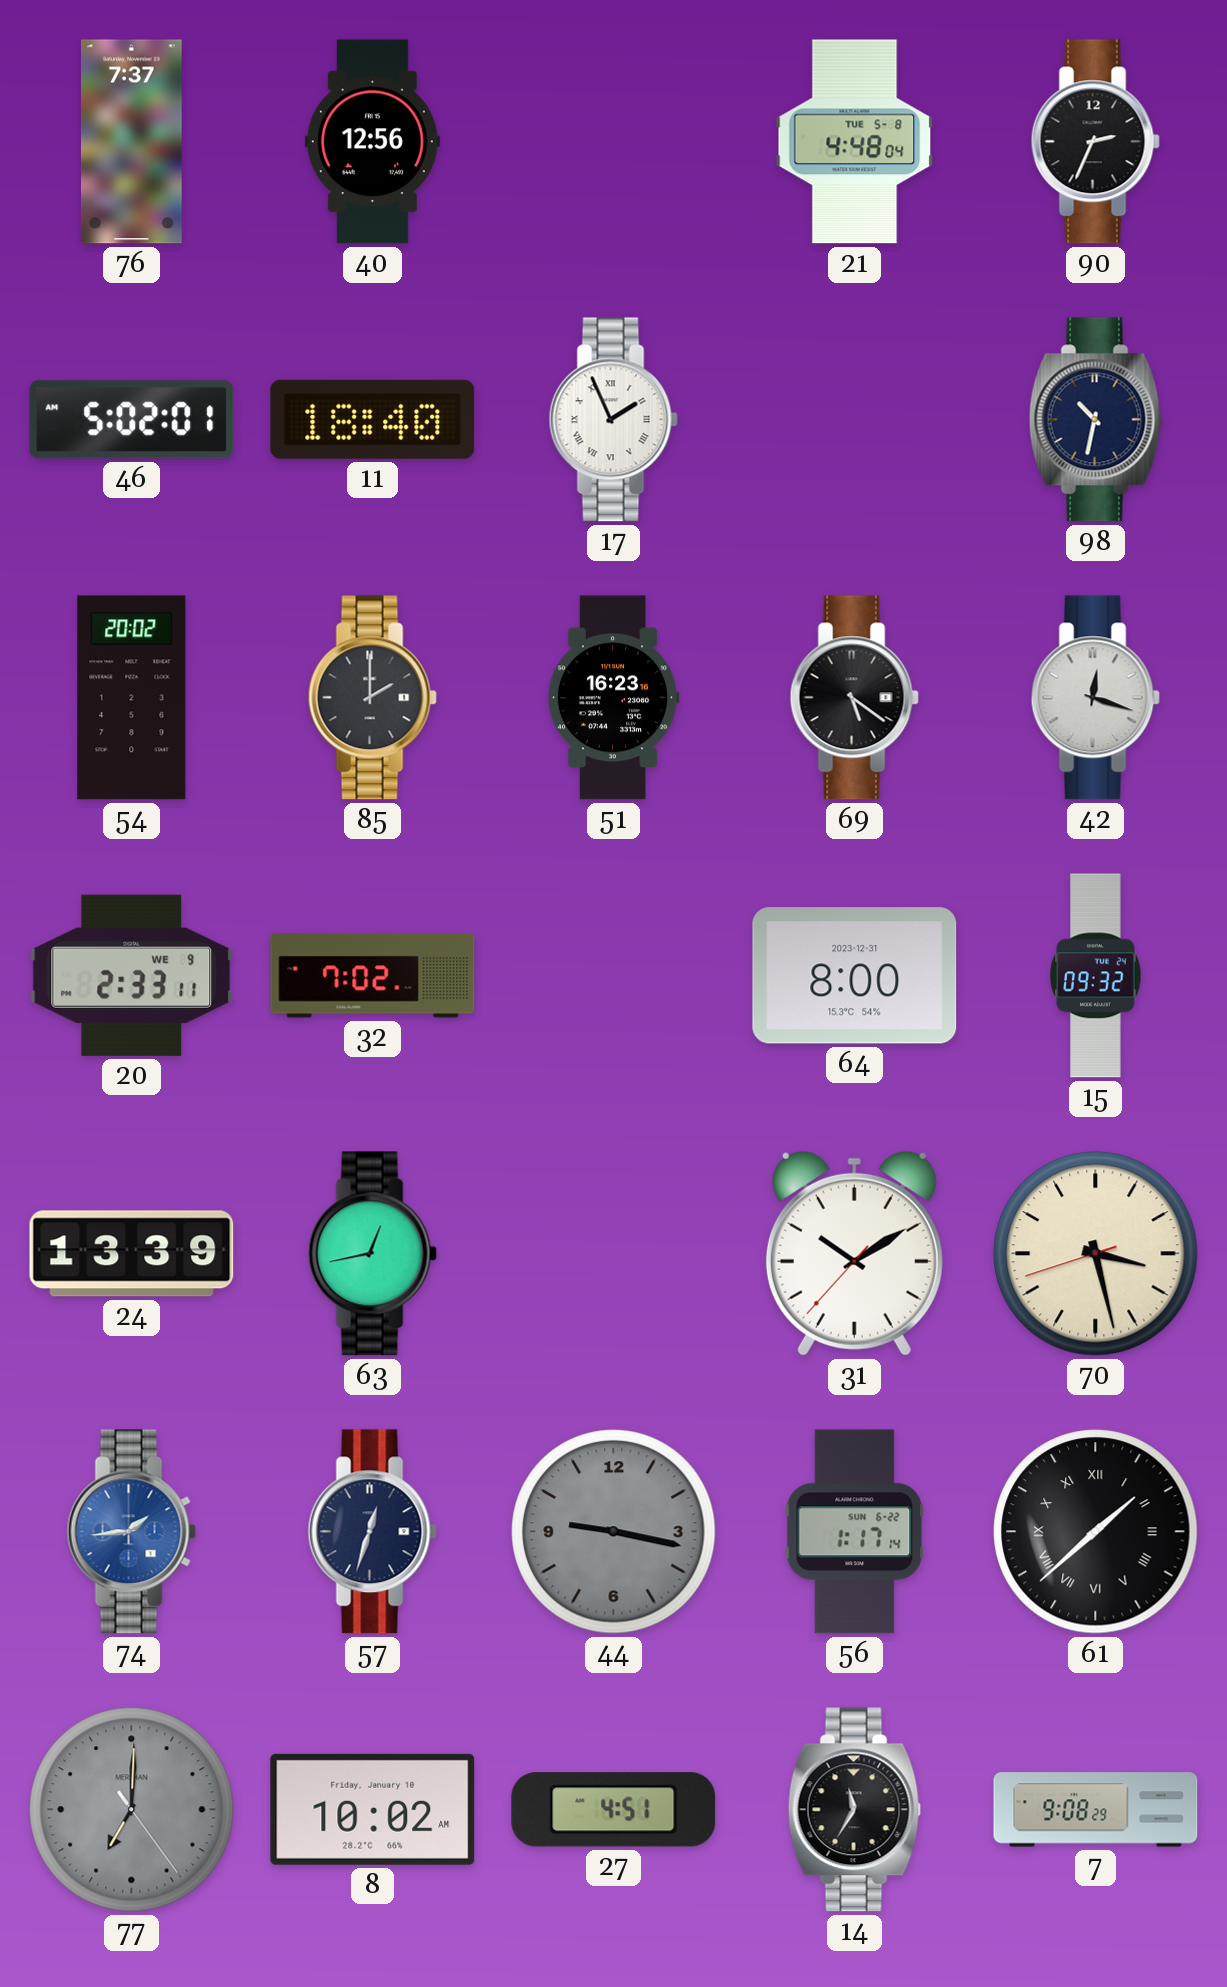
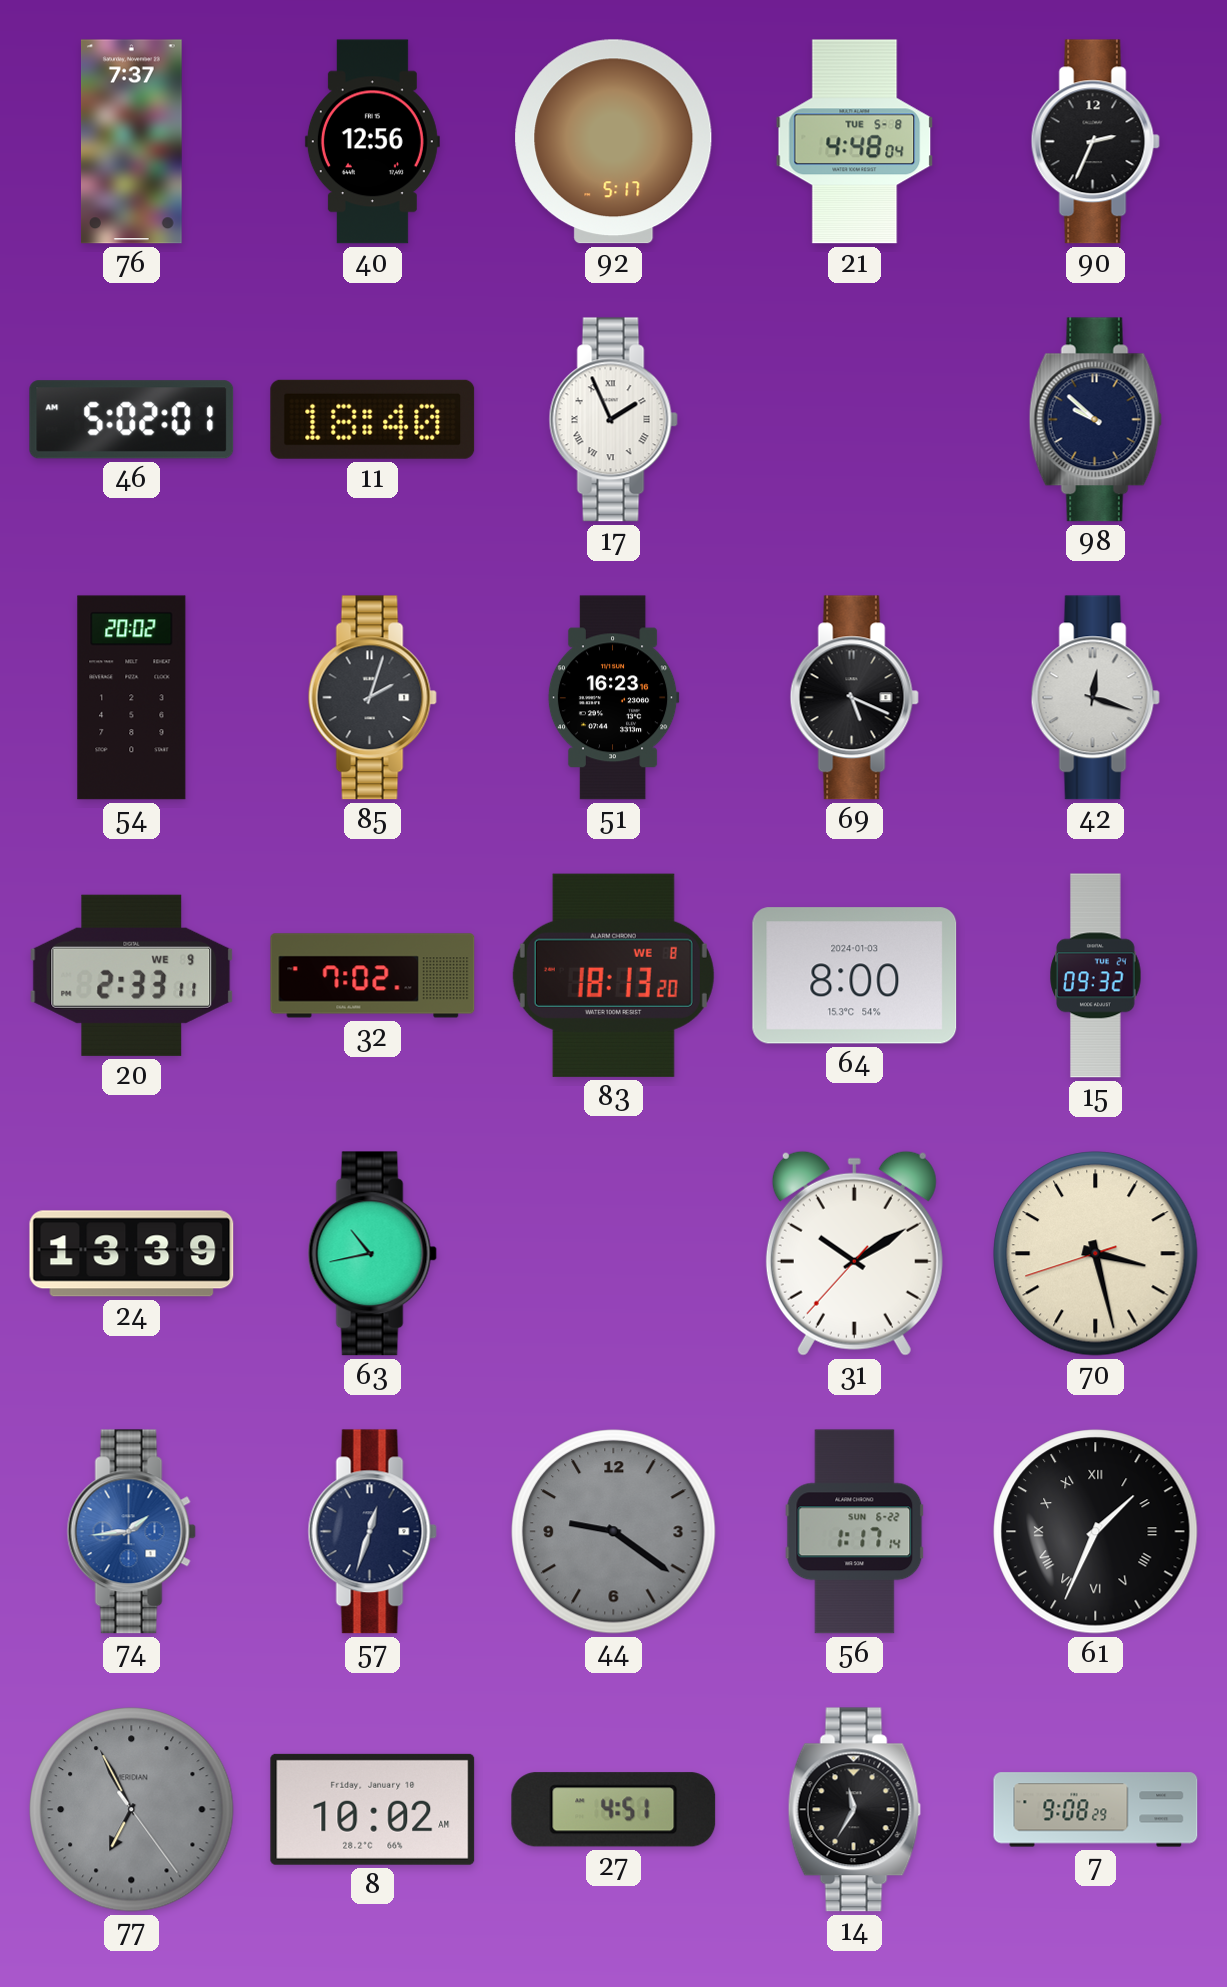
92: none -> 5:17
98: 10:32 -> 9:52
85: 2:00 -> 2:03
69: 5:21 -> 5:19
83: none -> 18:13
64 date: 2023-12-31 -> 2024-01-03
63: 12:43 -> 10:43
44: 9:17 -> 9:21
61: 1:38 -> 1:34
77: 7:00 -> 6:55
